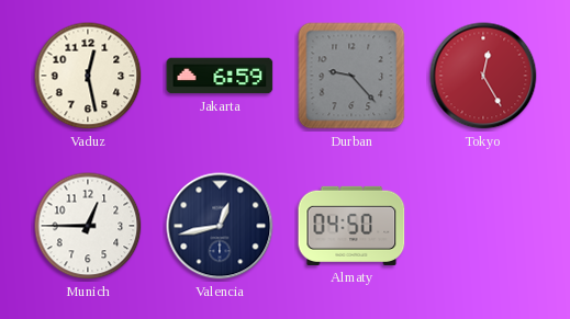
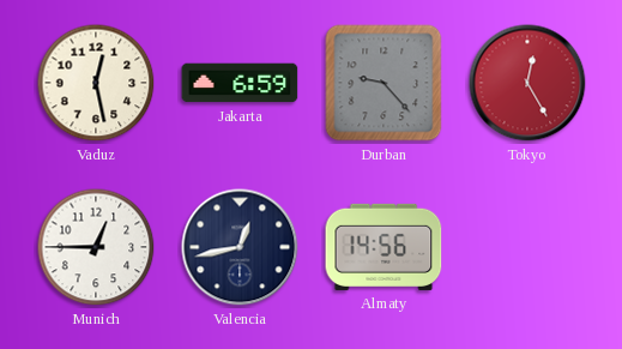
Almaty: 04:50 -> 14:56
